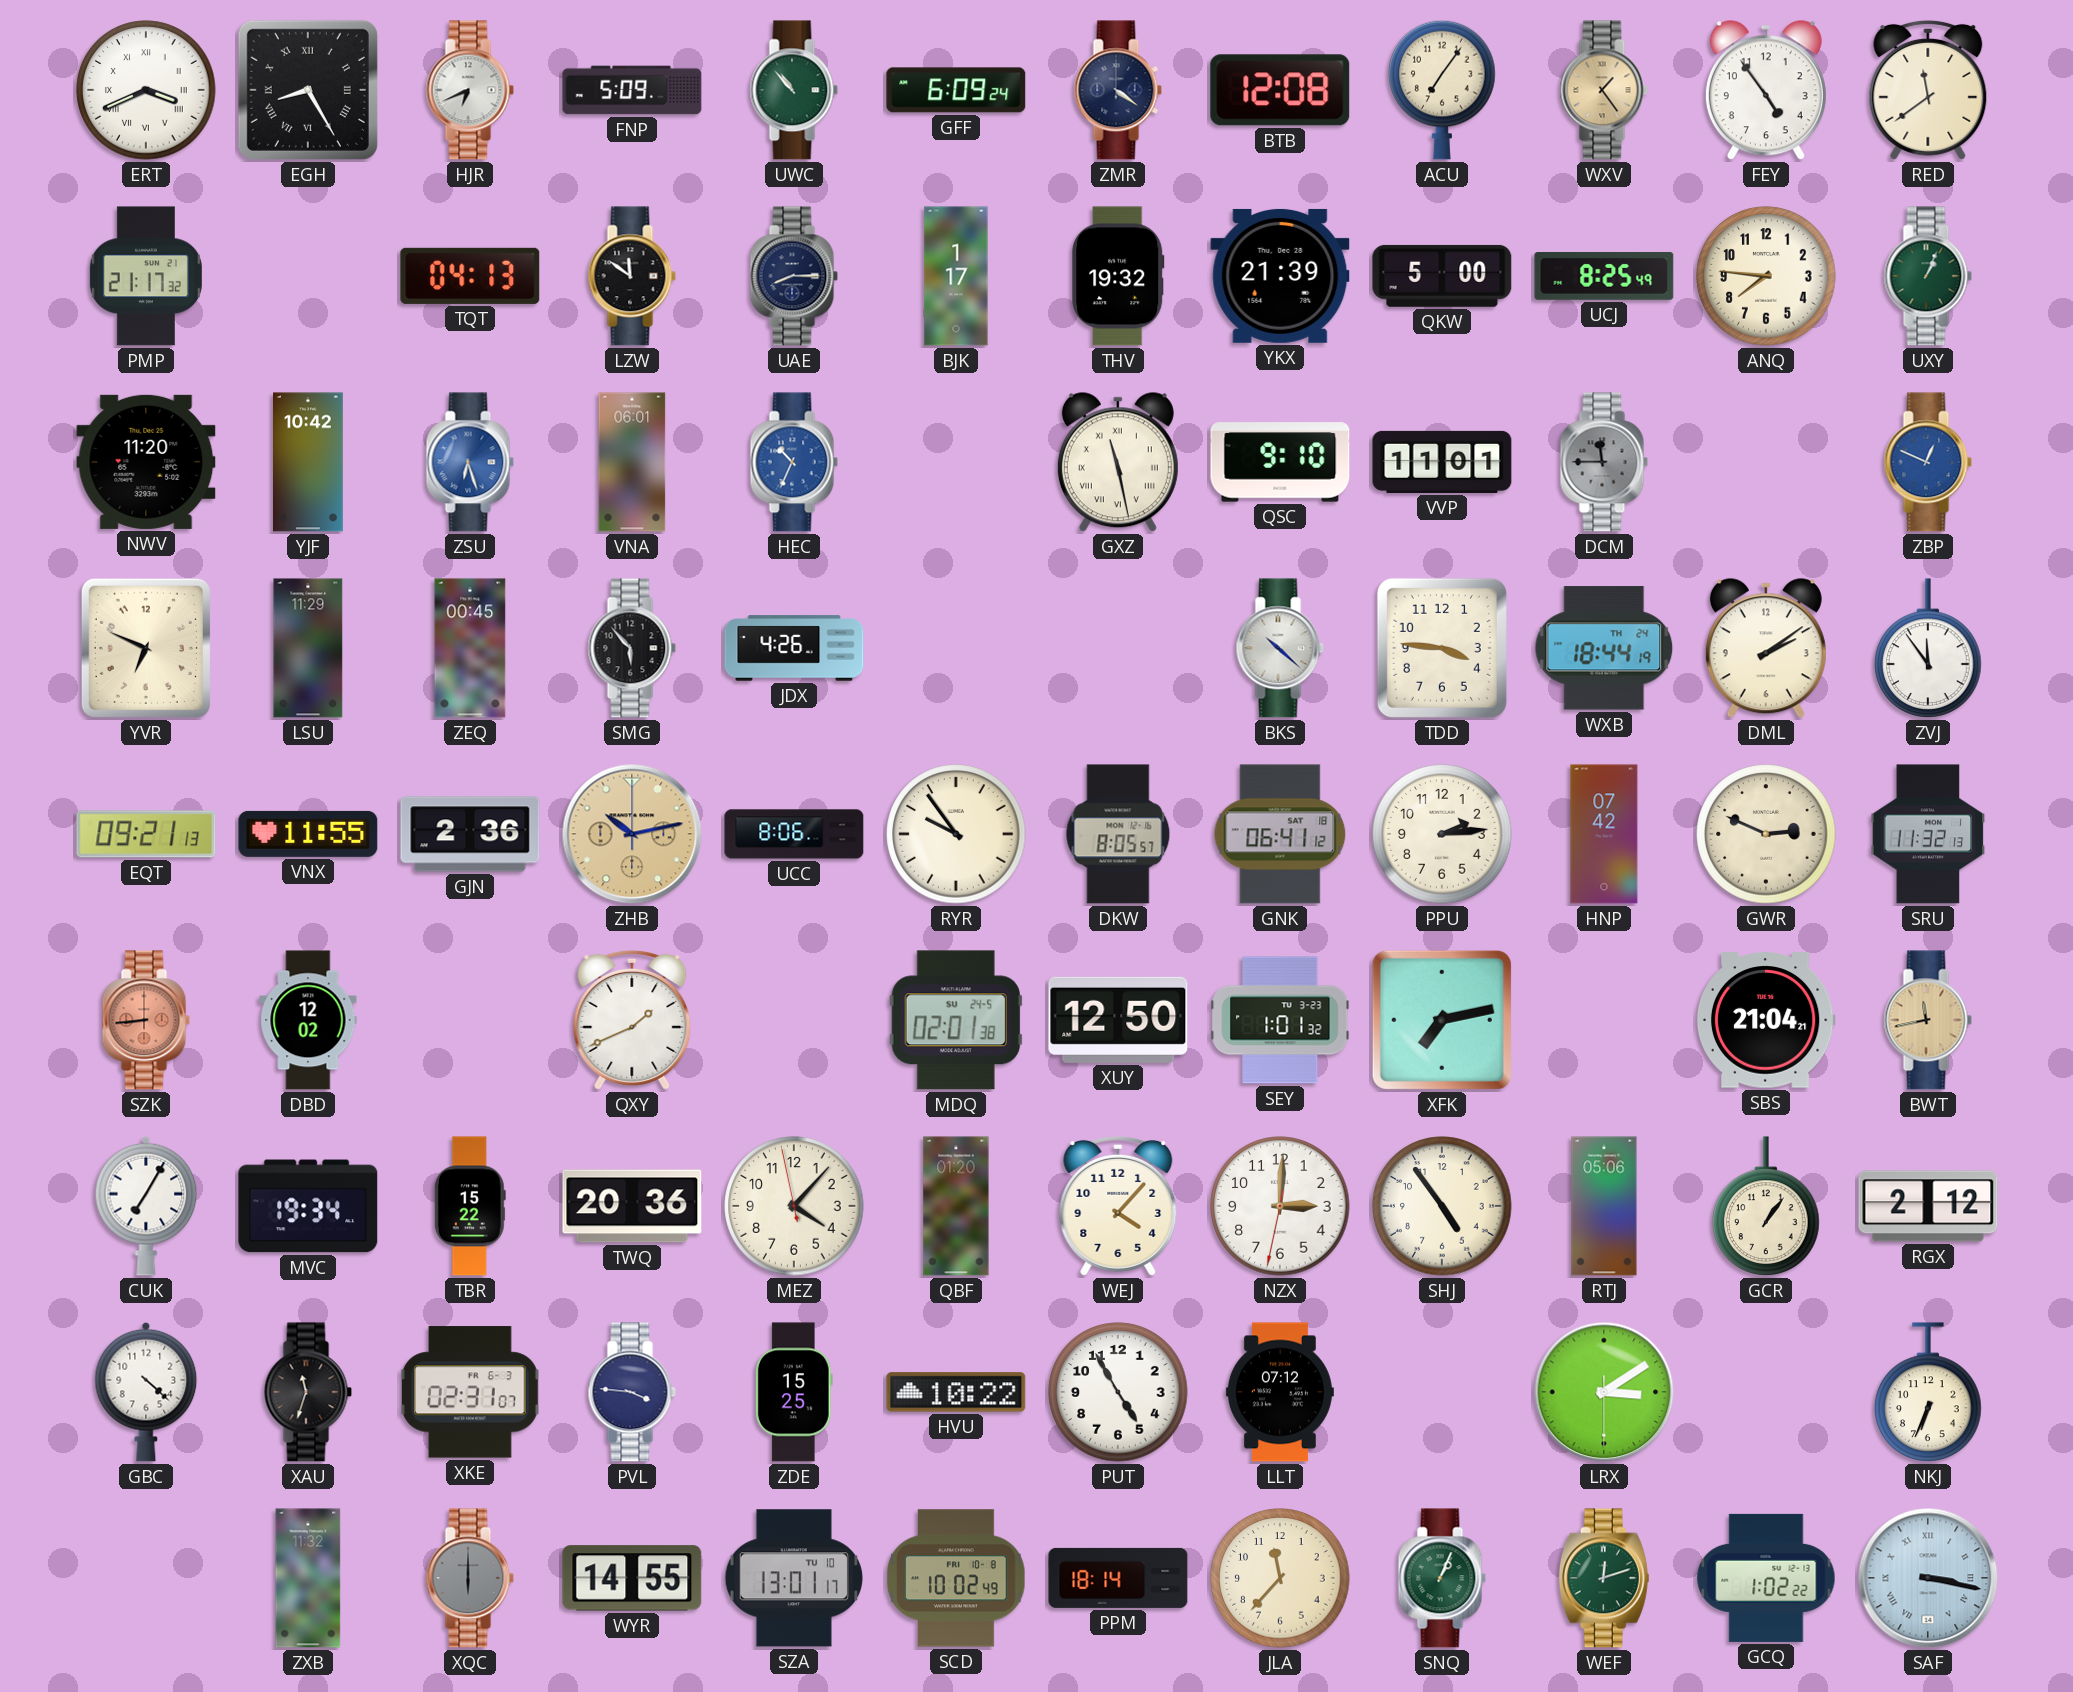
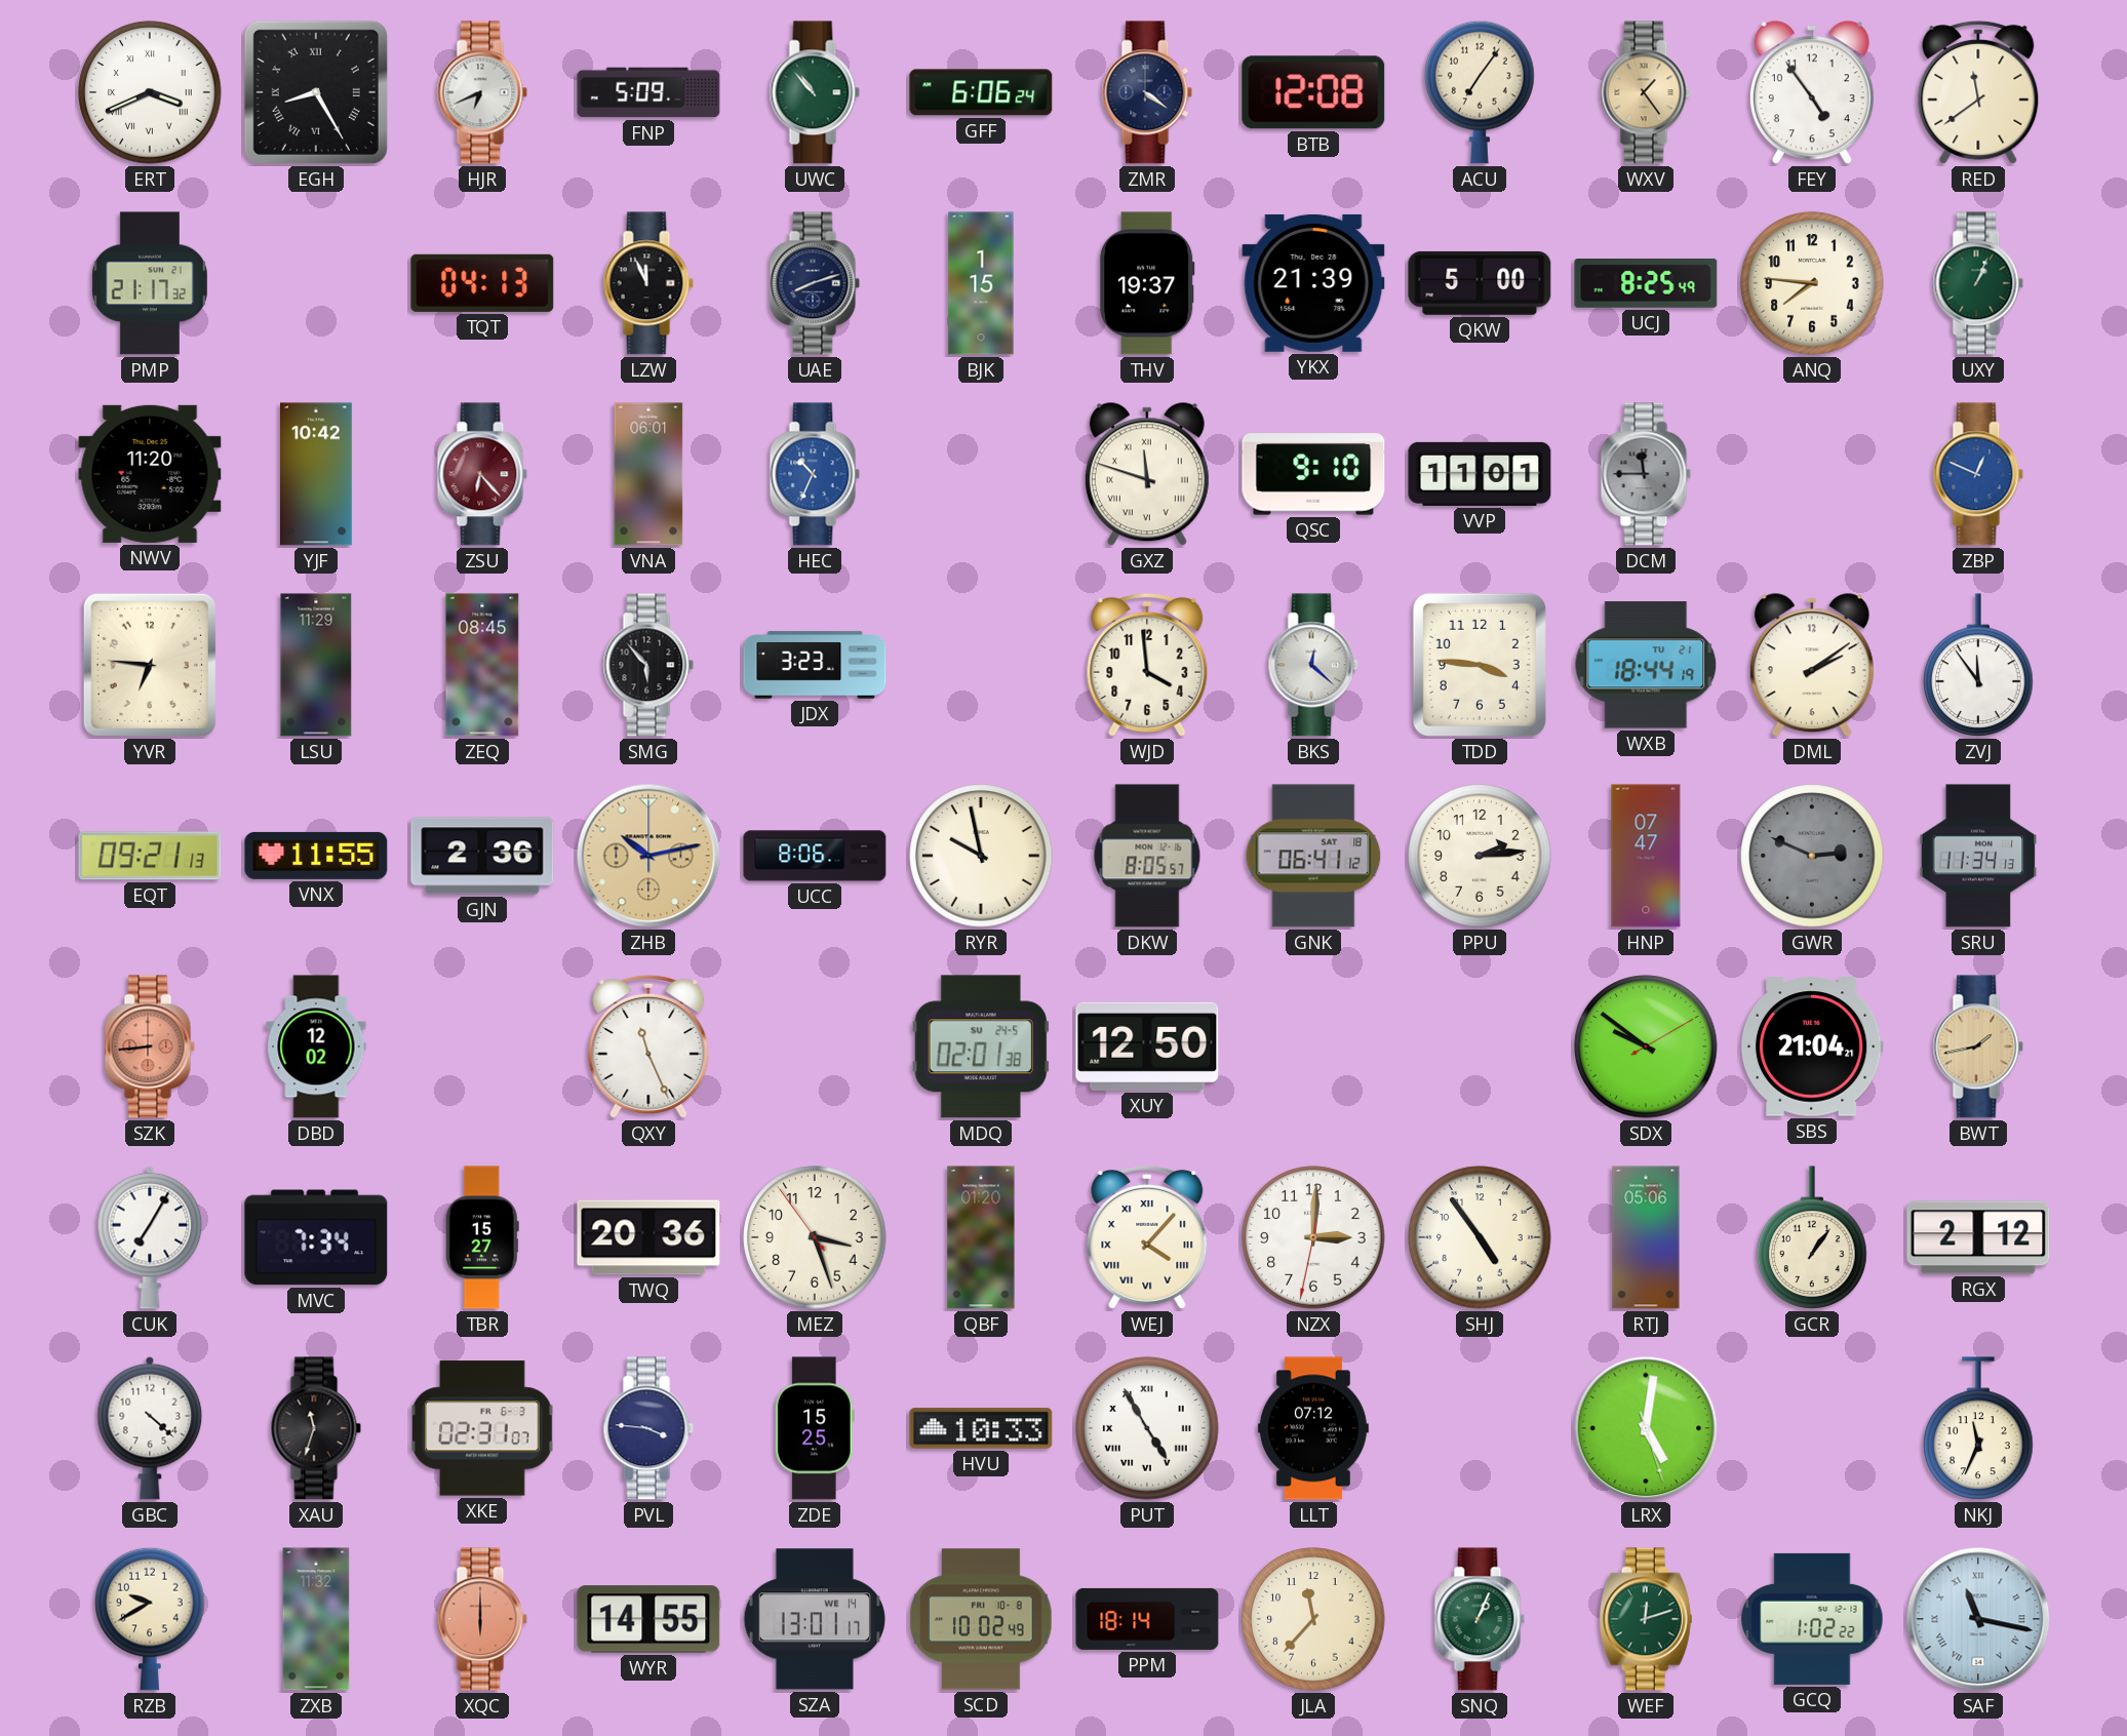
GFF: 6:09 -> 6:06
LZW: 11:51 -> 11:56
UAE: 8:15 -> 8:12
BJK: 1:17 -> 1:15
THV: 19:32 -> 19:37
ZSU: 6:27 -> 6:23
ZSU dial: blue -> burgundy
GXZ: 11:28 -> 11:48
YVR: 6:49 -> 6:46
ZEQ: 00:45 -> 08:45
JDX: 4:26 -> 3:23
WJD: none -> 3:59
BKS: 10:22 -> 12:22
WXB date: TH 24 -> TU 21
RYR: 9:54 -> 9:58
HNP: 07:42 -> 07:47
GWR dial: cream -> grey
SRU: 11:32 -> 11:34
QXY: 1:41 -> 11:26
SEY: 1:01 -> none
XFK: 7:13 -> none
SDX: none -> 9:51
BWT: 11:43 -> 1:43
MVC: 19:34 -> 7:34
TBR: 15:22 -> 15:27
MEZ: 4:06 -> 3:26
WEJ numerals: Arabic -> Roman
HVU: 10:22 -> 10:33
PUT numerals: Arabic -> Roman
LRX: 3:09 -> 5:01
NKJ: 6:34 -> 11:34
RZB: none -> 9:40
XQC dial: grey -> salmon
SZA date: TU 10 -> WE 14
SAF: 3:17 -> 11:17
